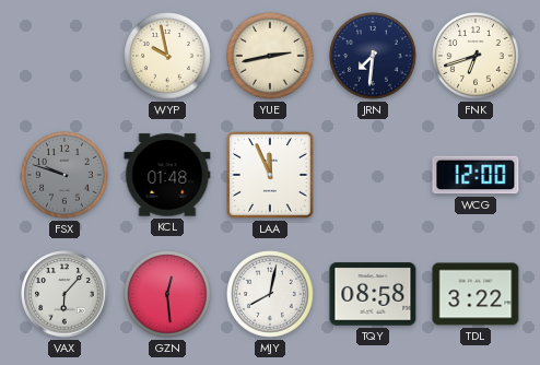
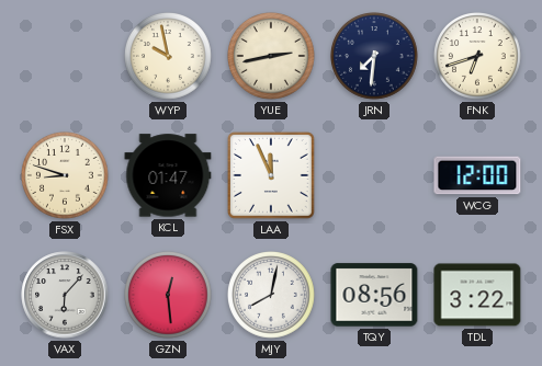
FSX: 9:48 -> 8:48
FSX dial: grey -> cream
KCL: 01:48 -> 01:47
TQY: 08:58 -> 08:56
